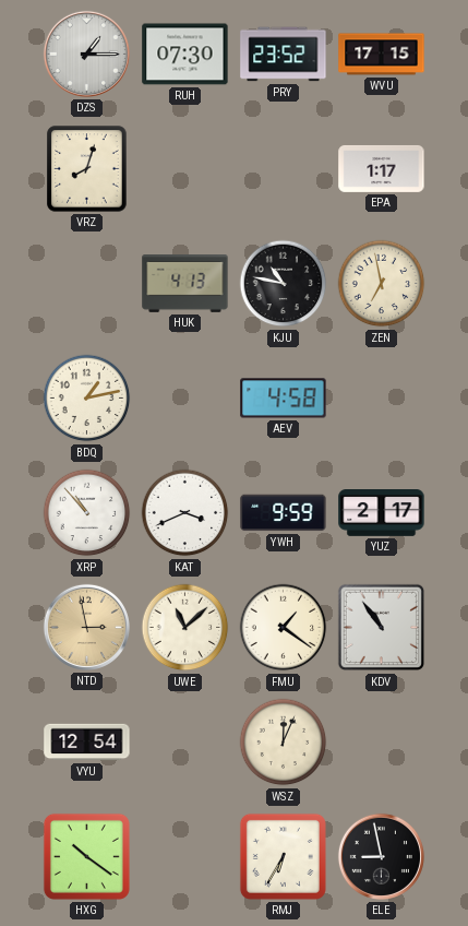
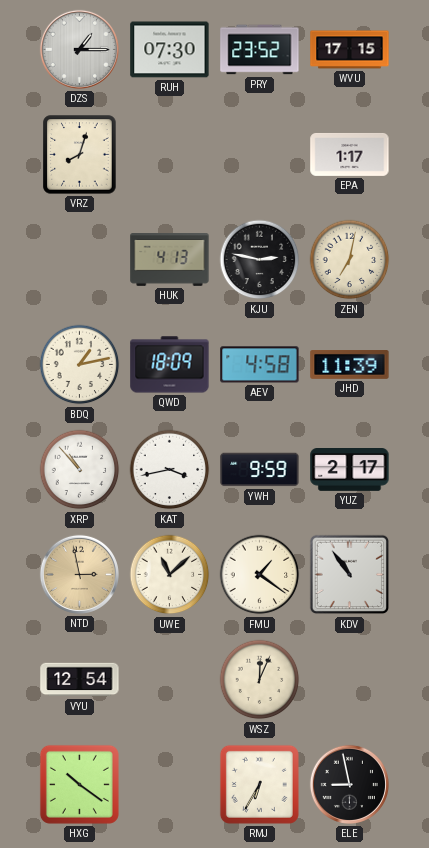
KJU: 10:47 -> 2:47
ZEN: 6:58 -> 7:02
QWD: none -> 18:09
JHD: none -> 11:39
KAT: 3:41 -> 3:43
